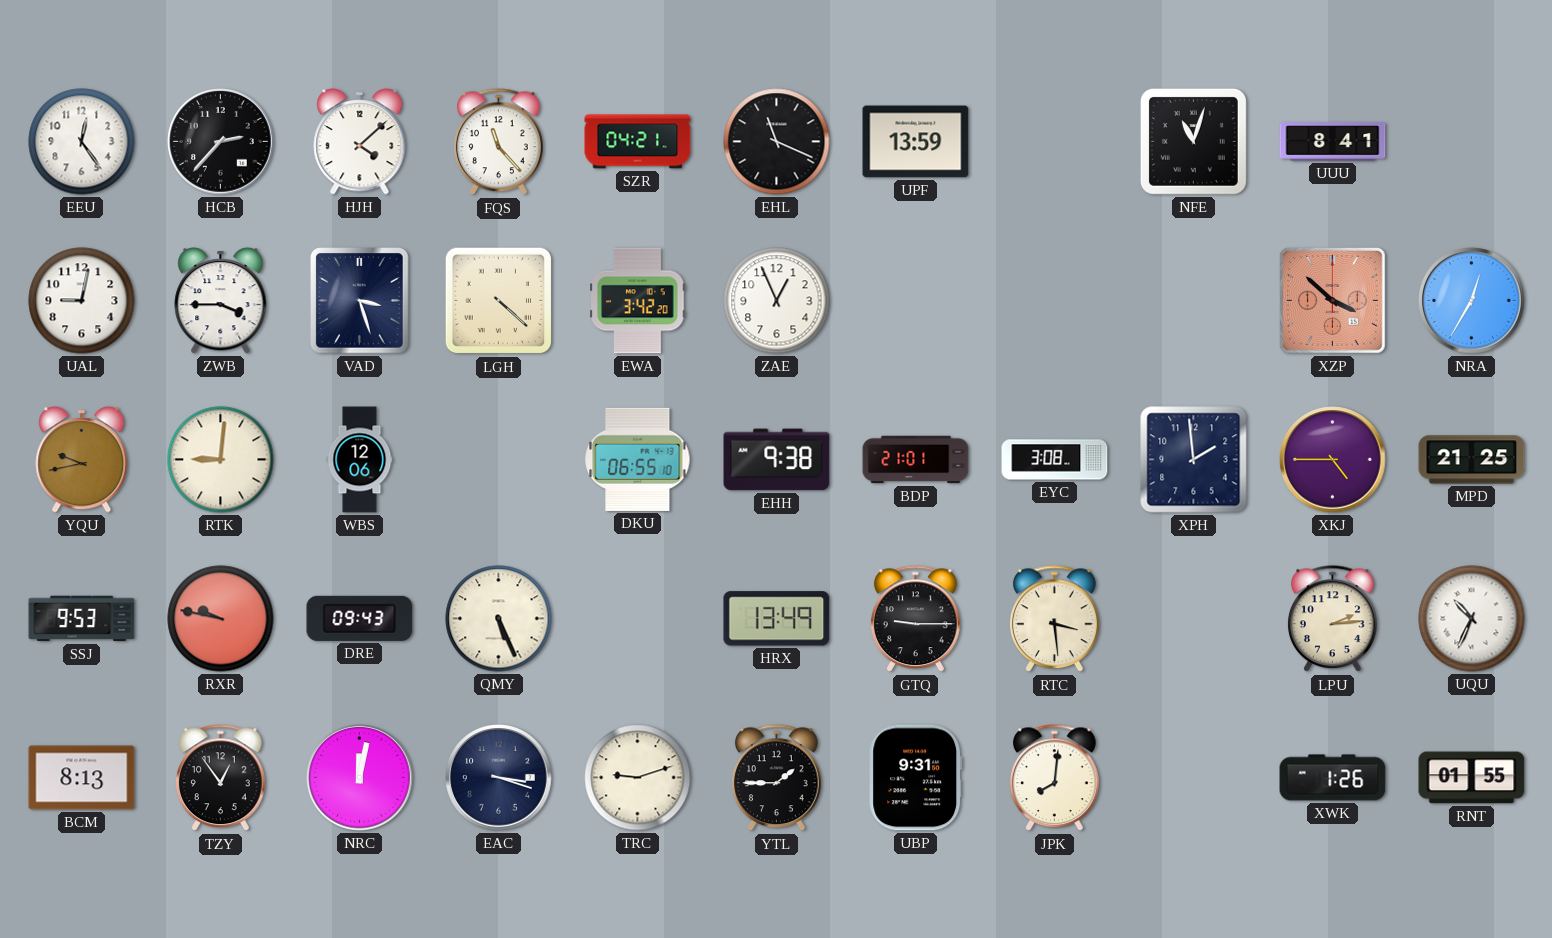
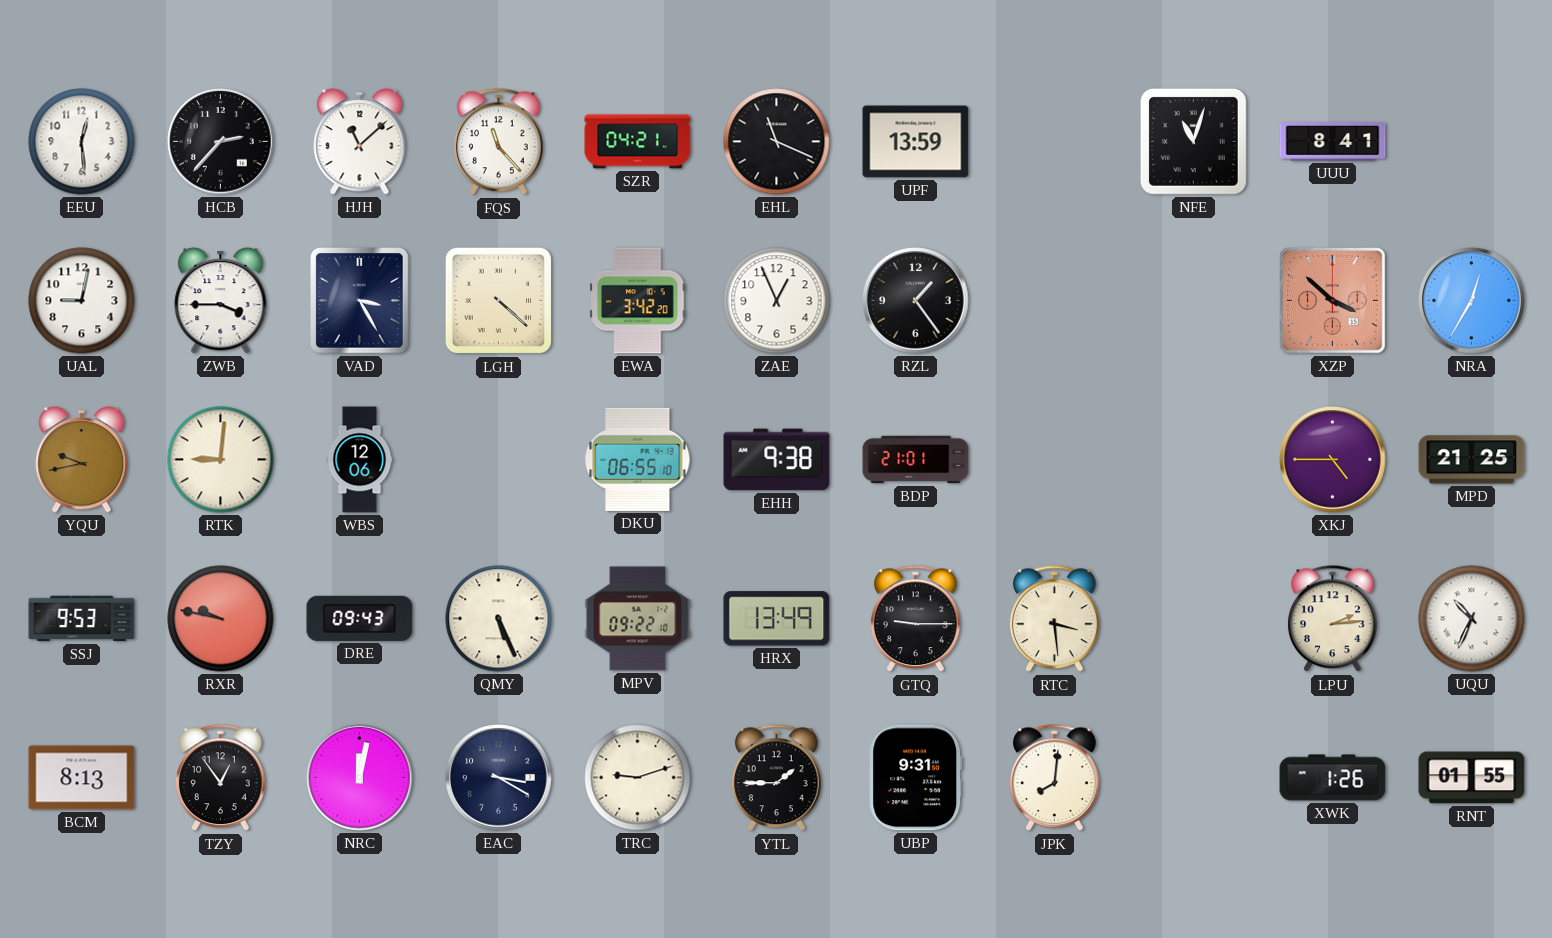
EEU: 12:24 -> 12:29
HJH: 4:08 -> 11:08
VAD: 3:27 -> 3:25
RZL: none -> 1:24
EYC: 3:08 -> none
XPH: 1:59 -> none
MPV: none -> 09:22
EAC: 3:18 -> 3:20
